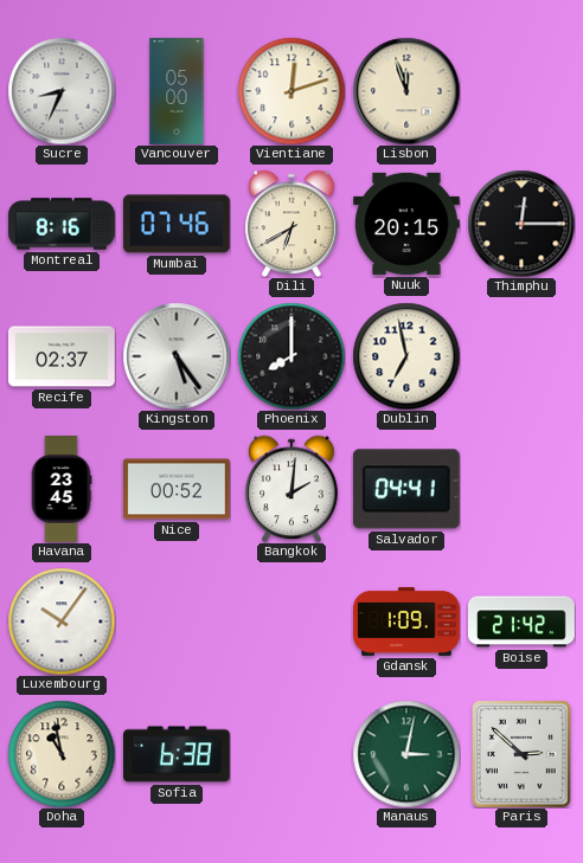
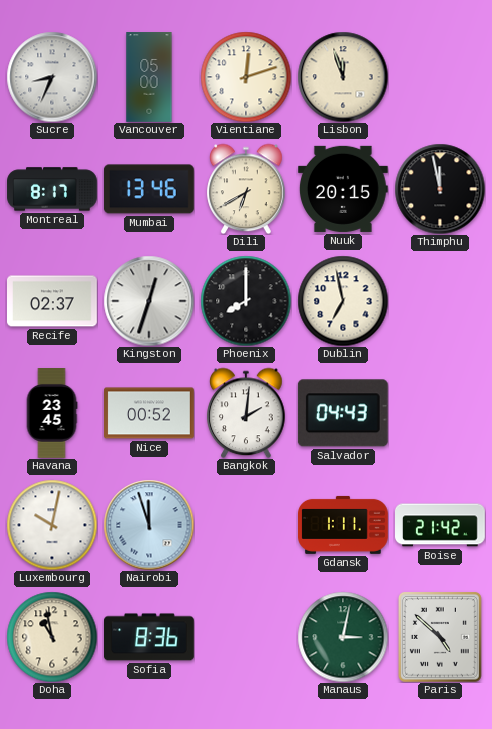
Montreal: 8:16 -> 8:17
Mumbai: 07:46 -> 13:46
Thimphu: 12:15 -> 11:58
Kingston: 5:24 -> 12:33
Salvador: 04:41 -> 04:43
Luxembourg: 10:06 -> 10:02
Nairobi: none -> 11:57
Gdansk: 1:09 -> 1:11
Sofia: 6:38 -> 8:36
Paris: 2:52 -> 4:52
